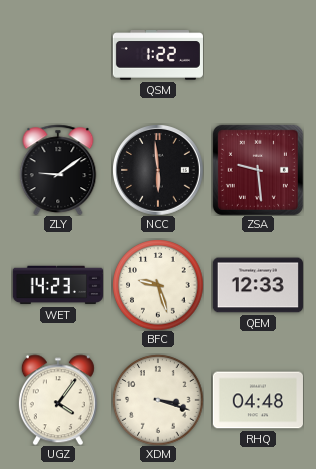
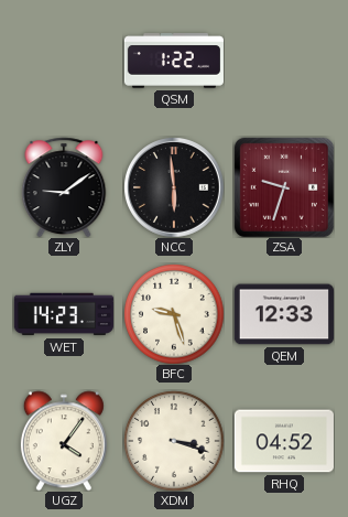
ZSA: 9:29 -> 9:33
RHQ: 04:48 -> 04:52
